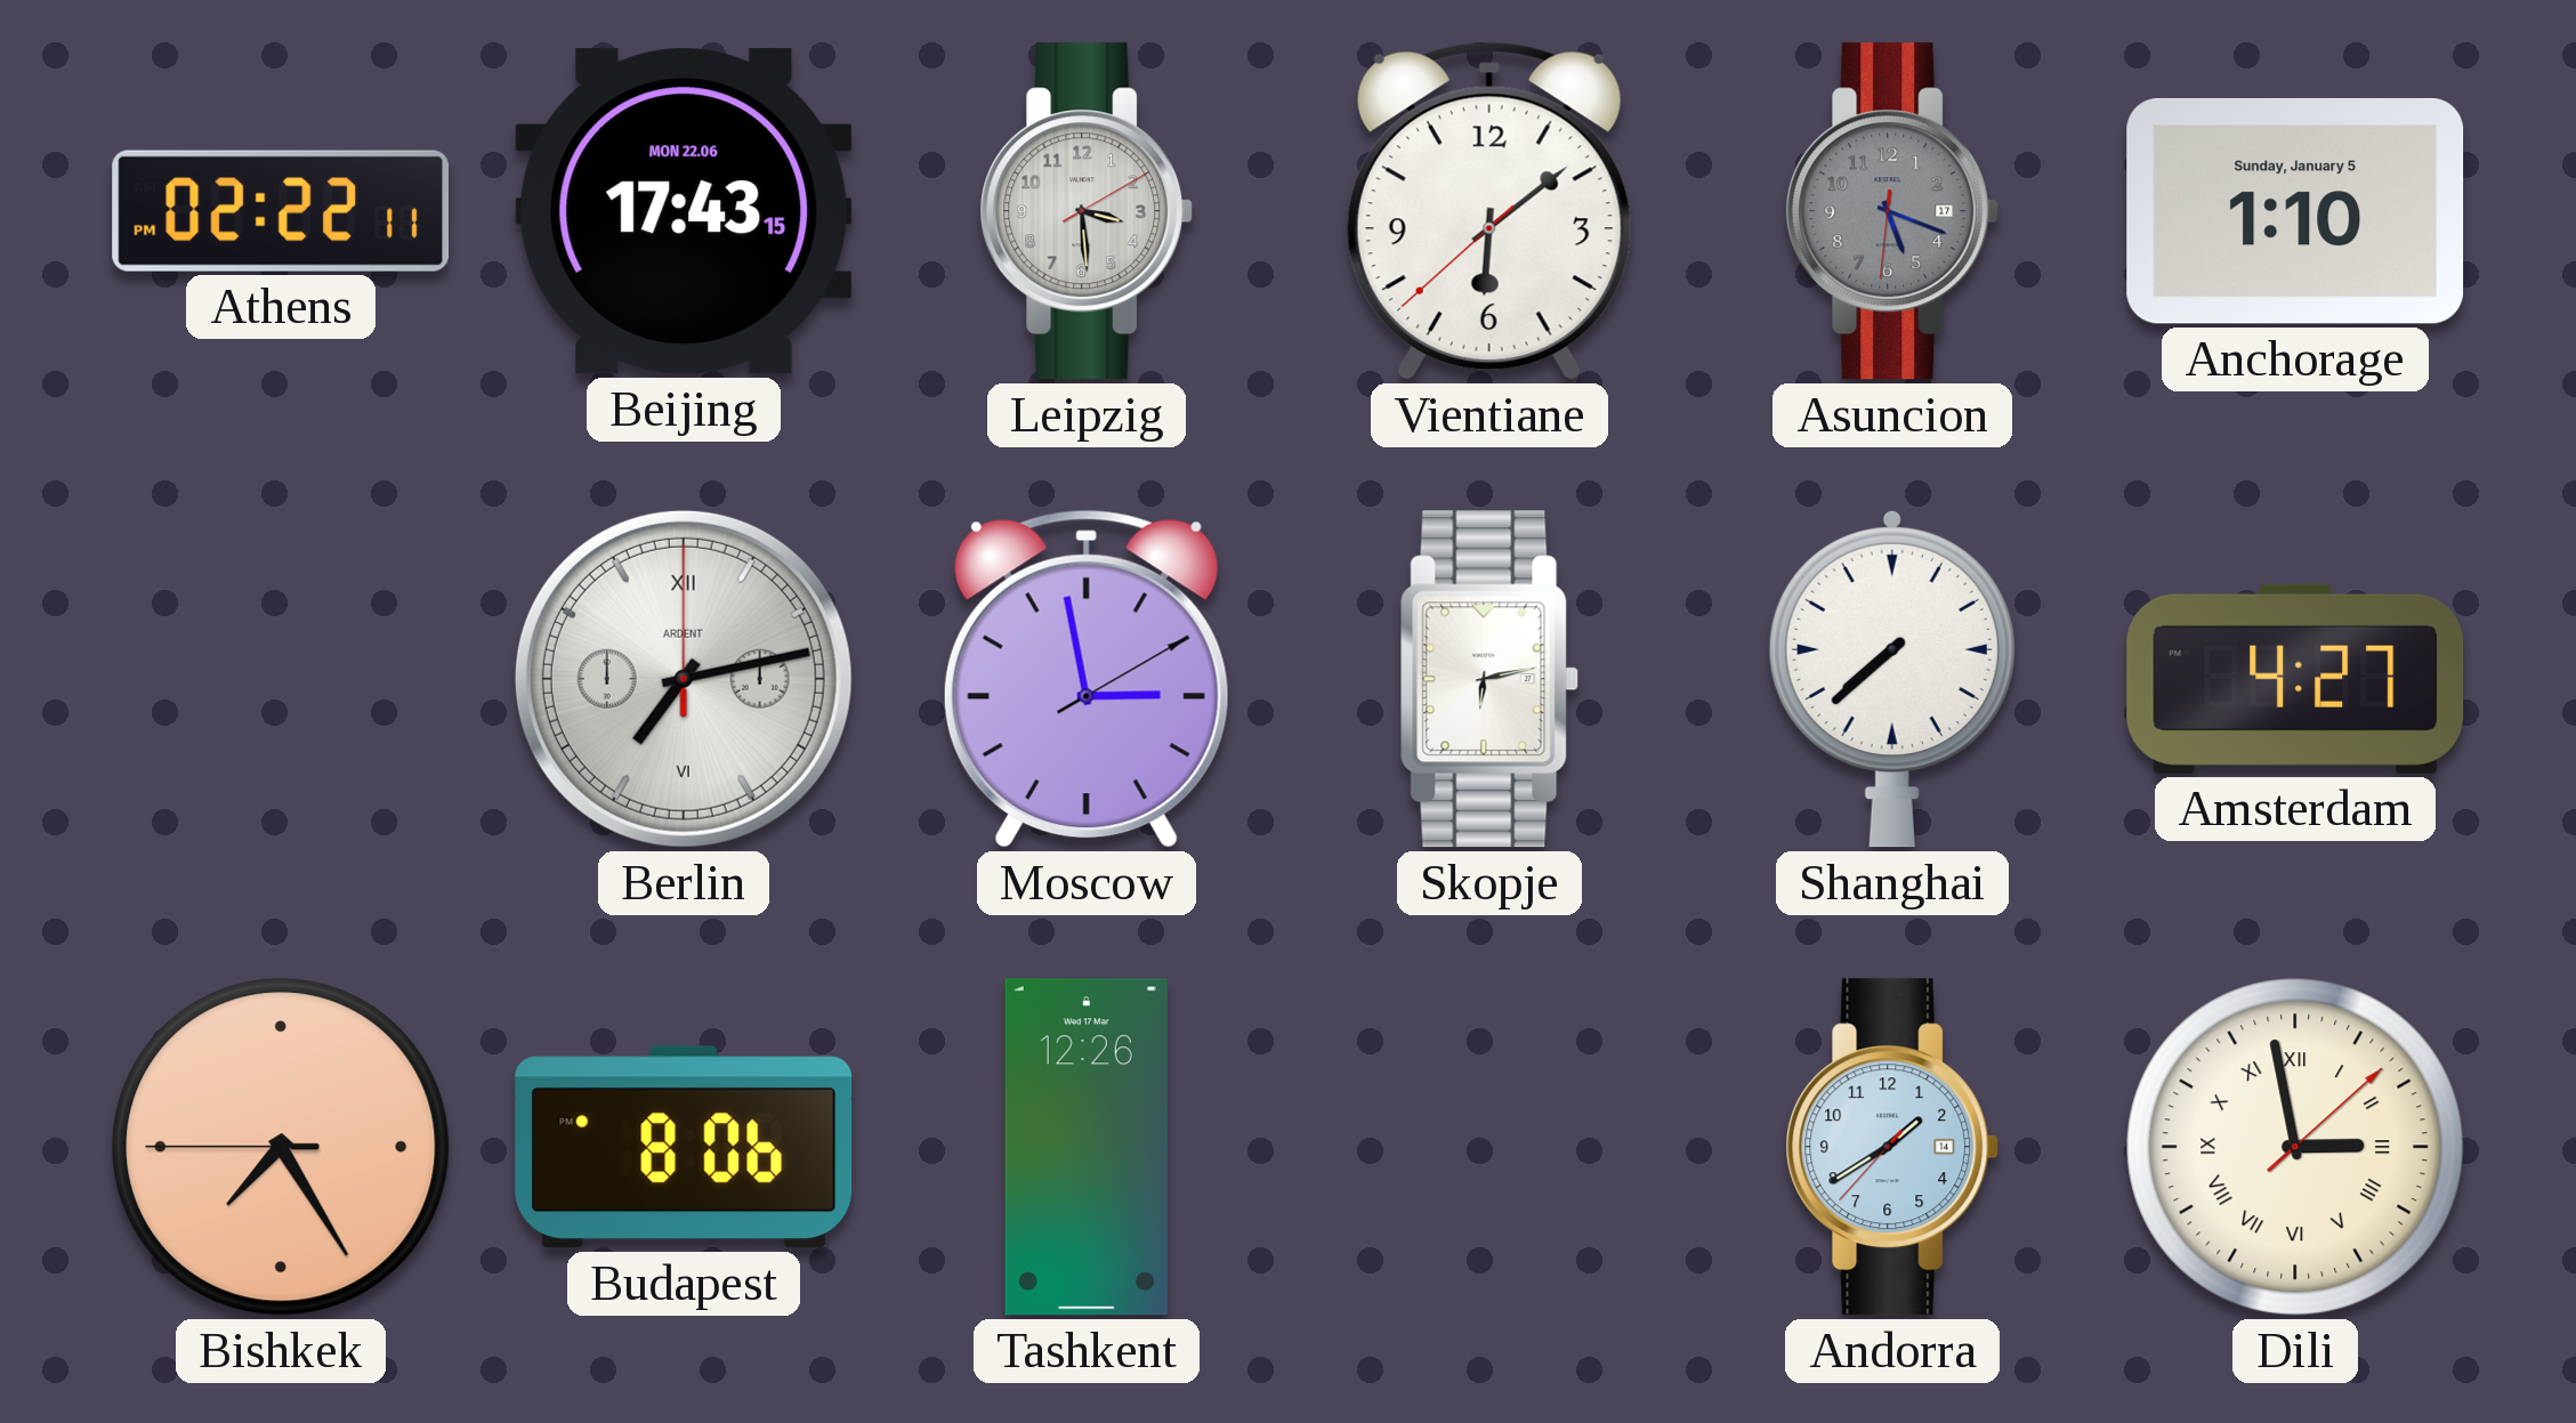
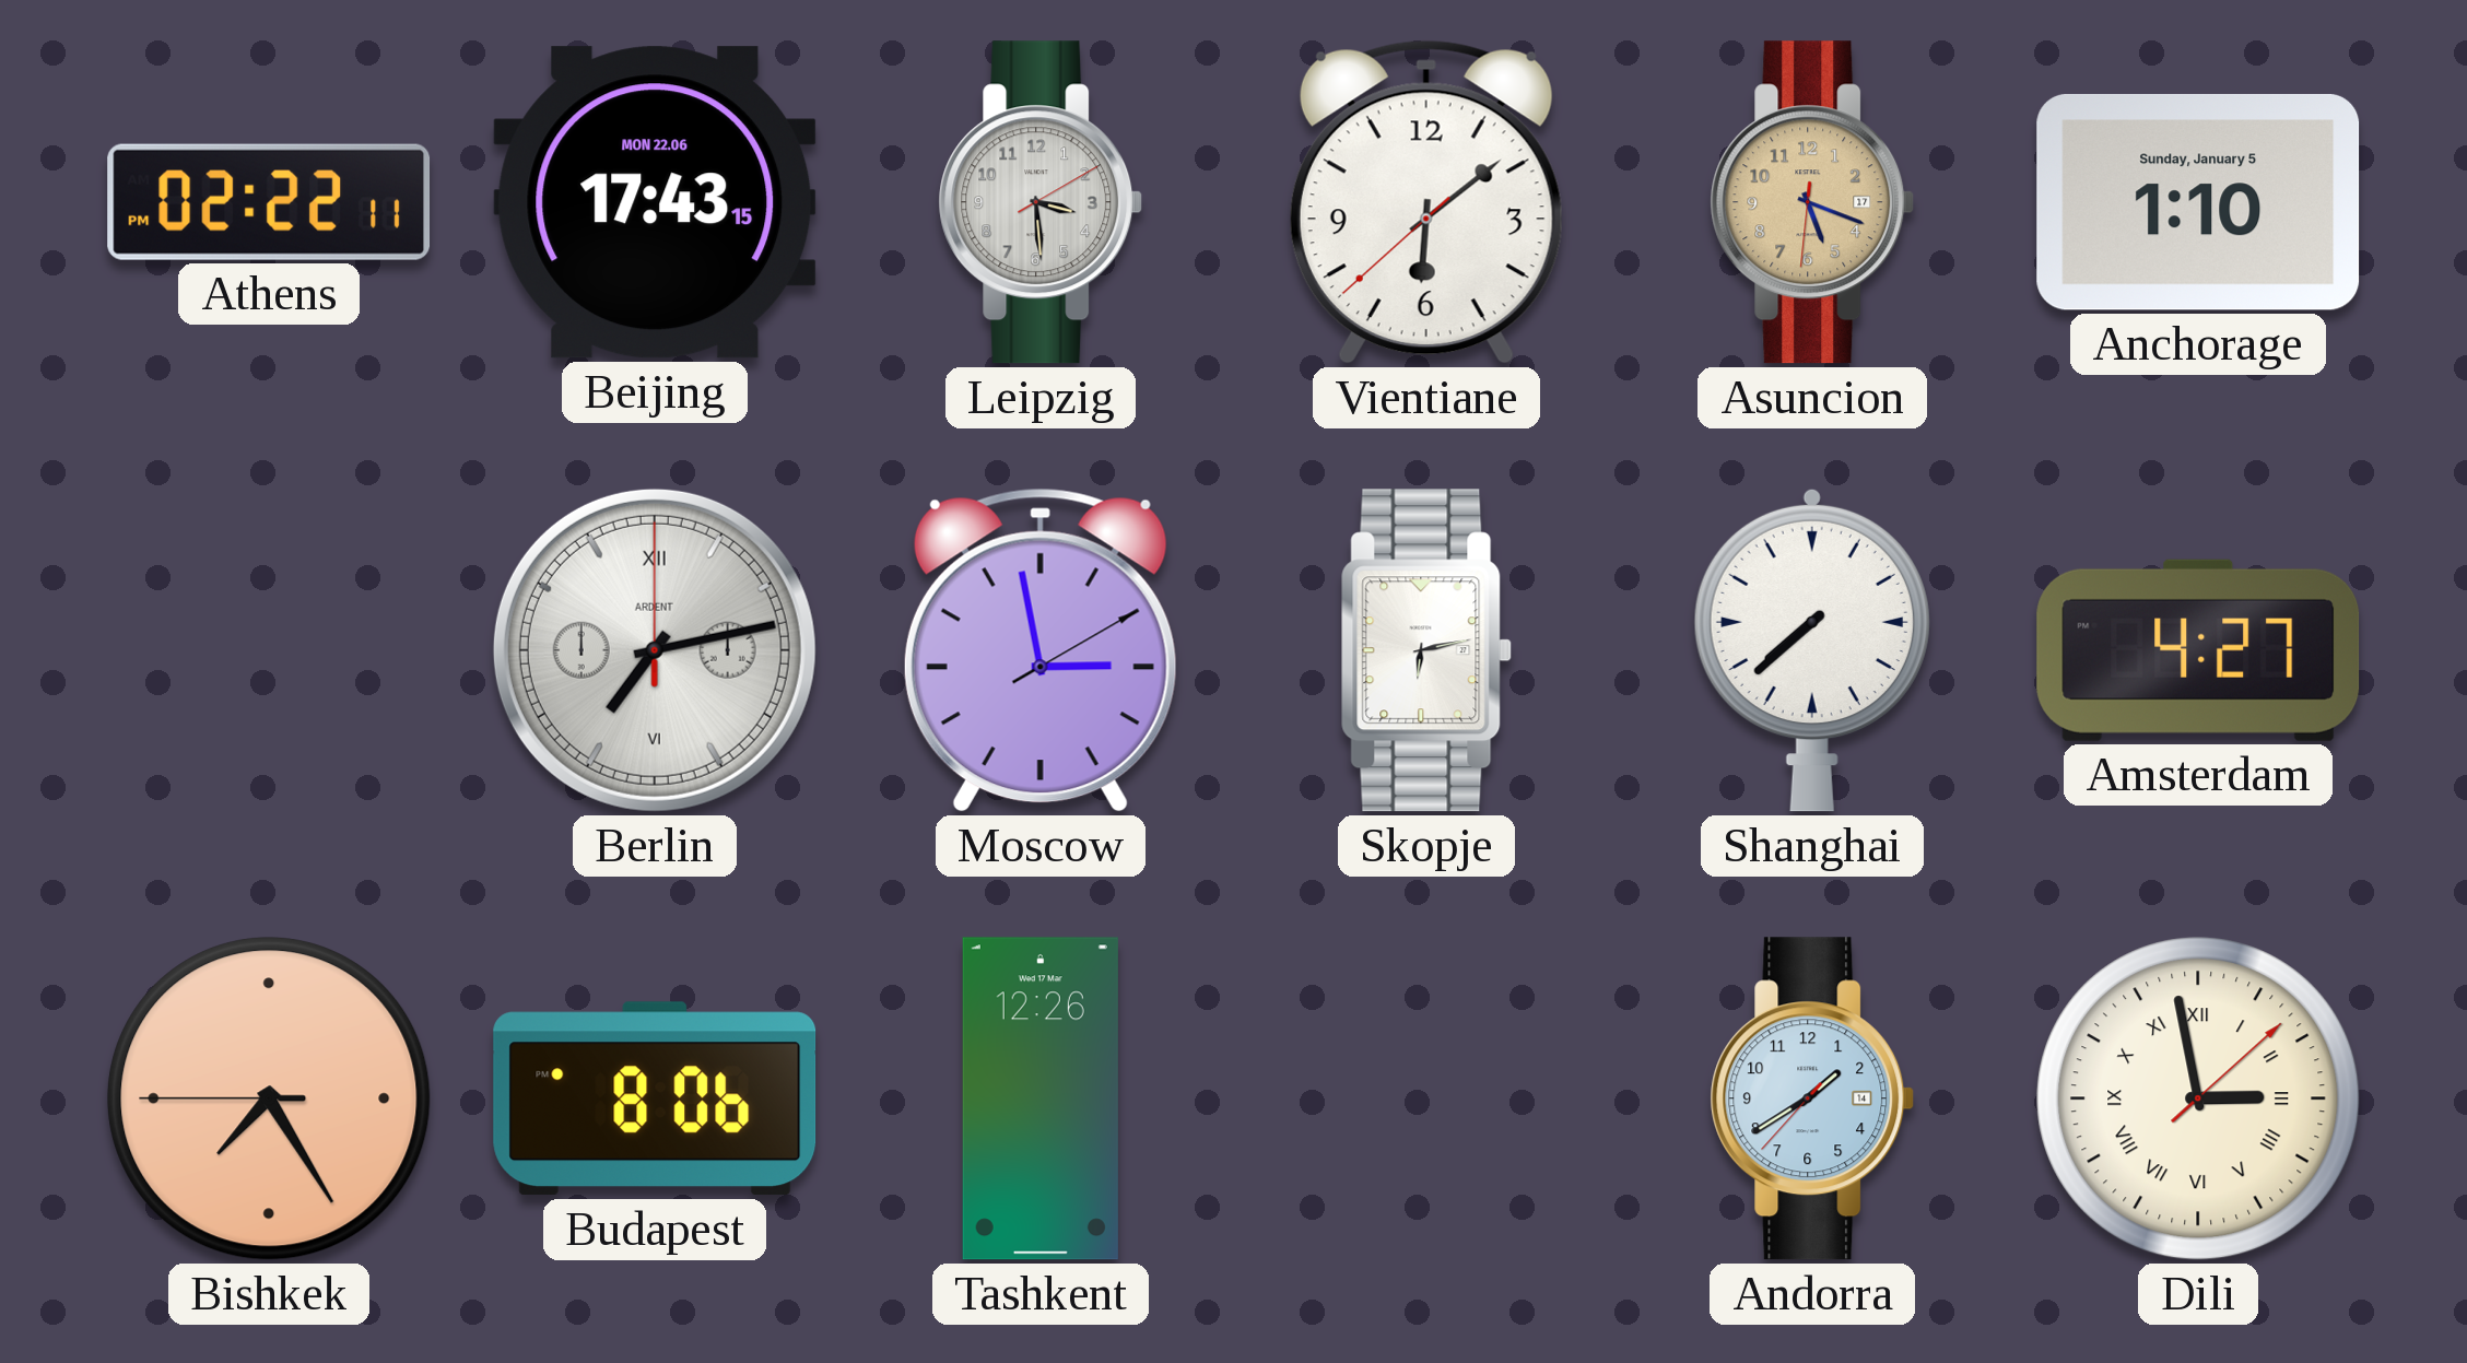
Asuncion dial: grey -> champagne
